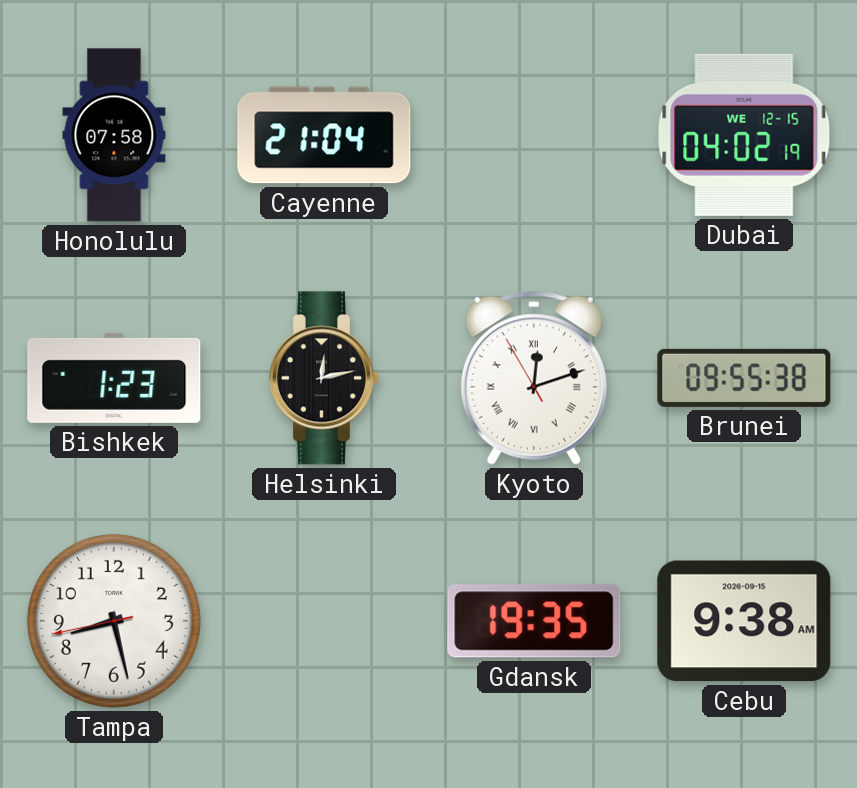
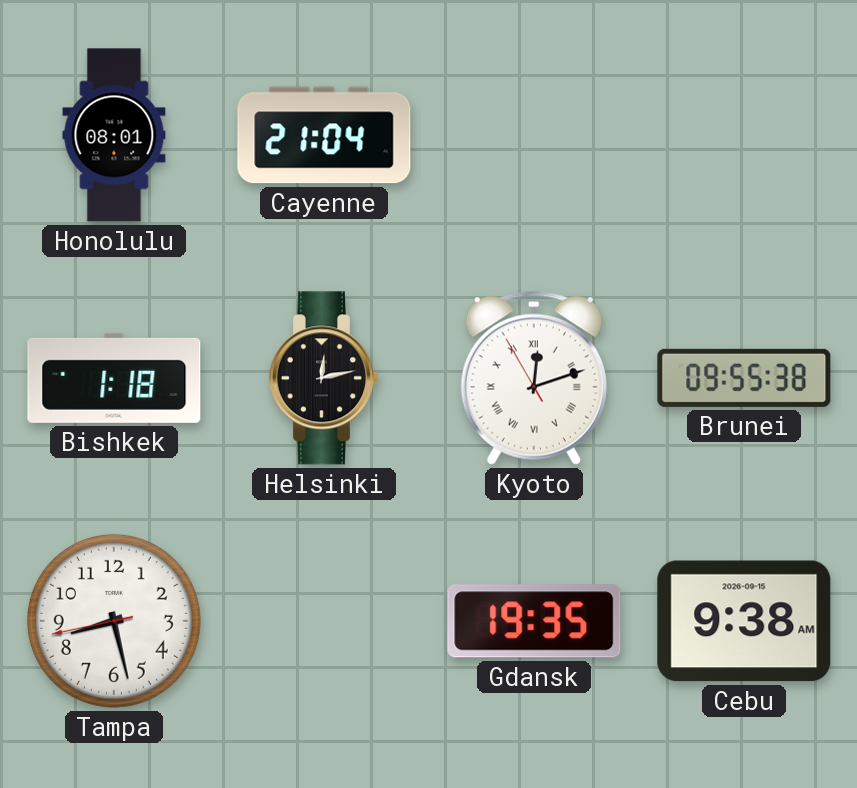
Honolulu: 07:58 -> 08:01
Dubai: 04:02 -> none
Bishkek: 1:23 -> 1:18
